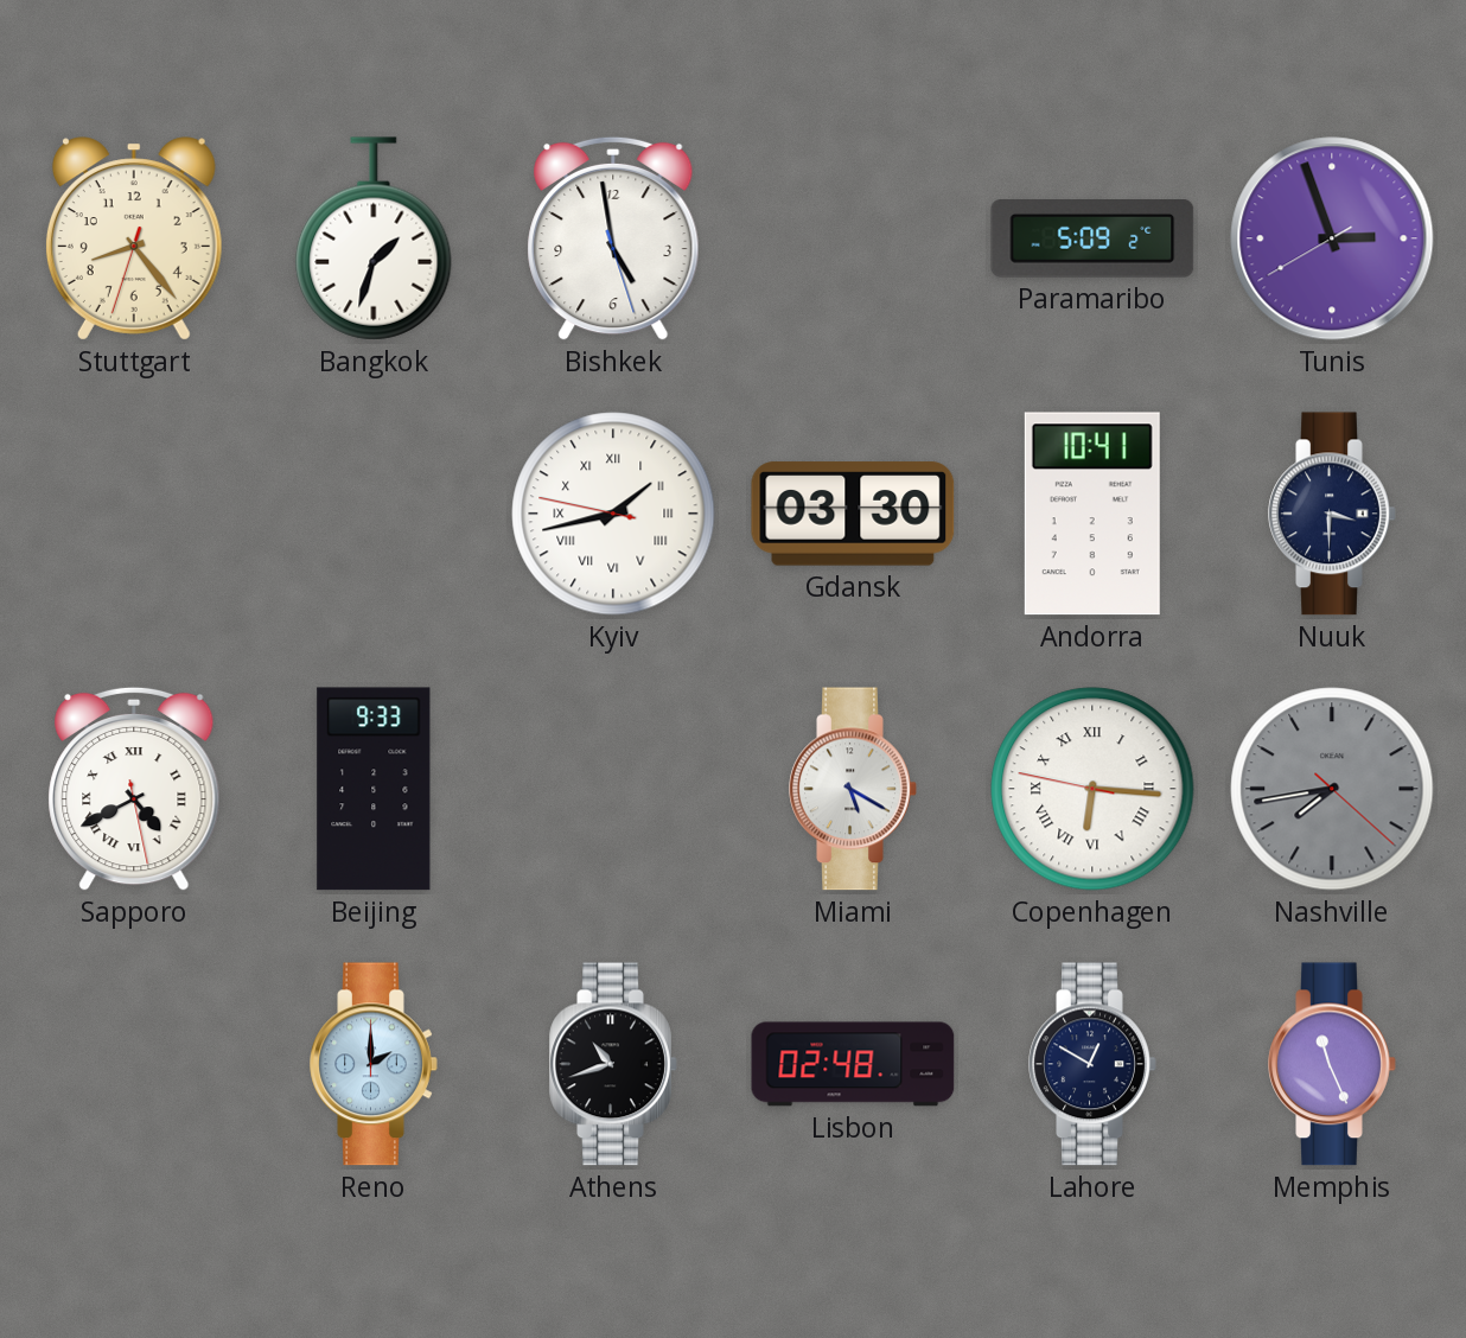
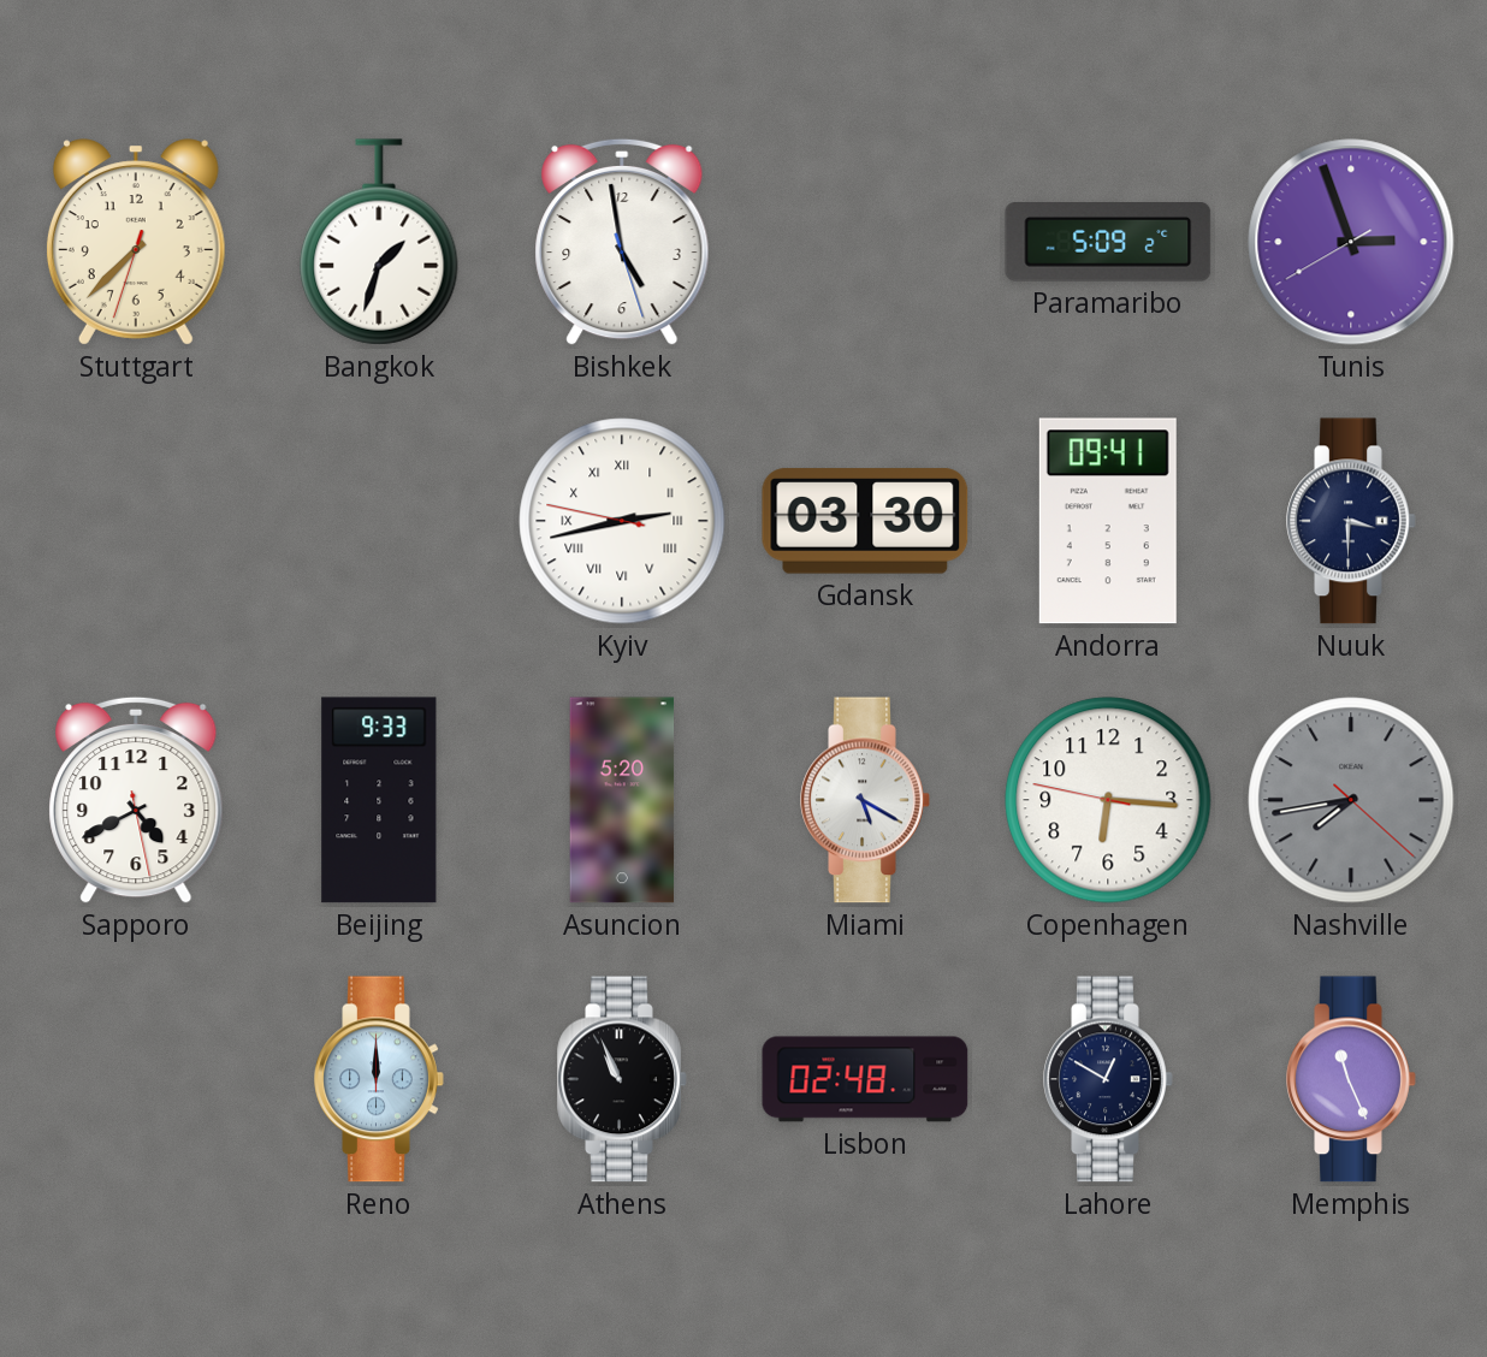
Stuttgart: 8:23 -> 7:37
Kyiv: 1:42 -> 2:42
Andorra: 10:41 -> 09:41
Sapporo numerals: Roman -> Arabic
Asuncion: none -> 5:20
Copenhagen numerals: Roman -> Arabic
Reno: 2:00 -> 12:00
Athens: 10:42 -> 10:56
